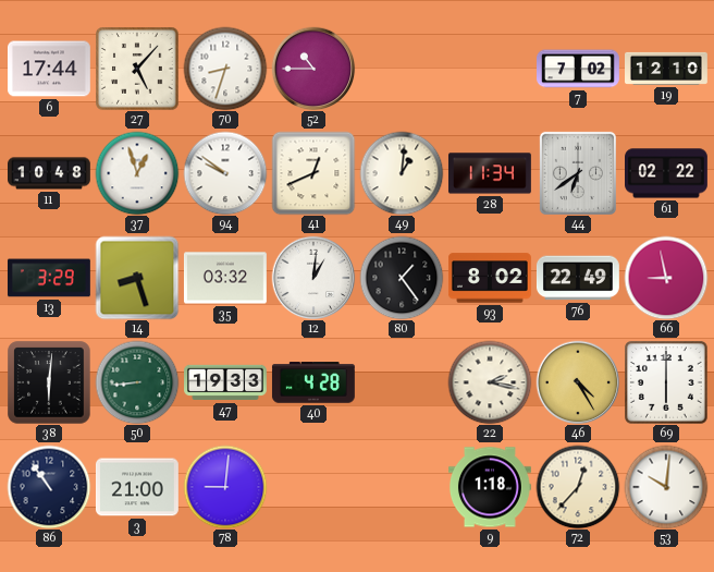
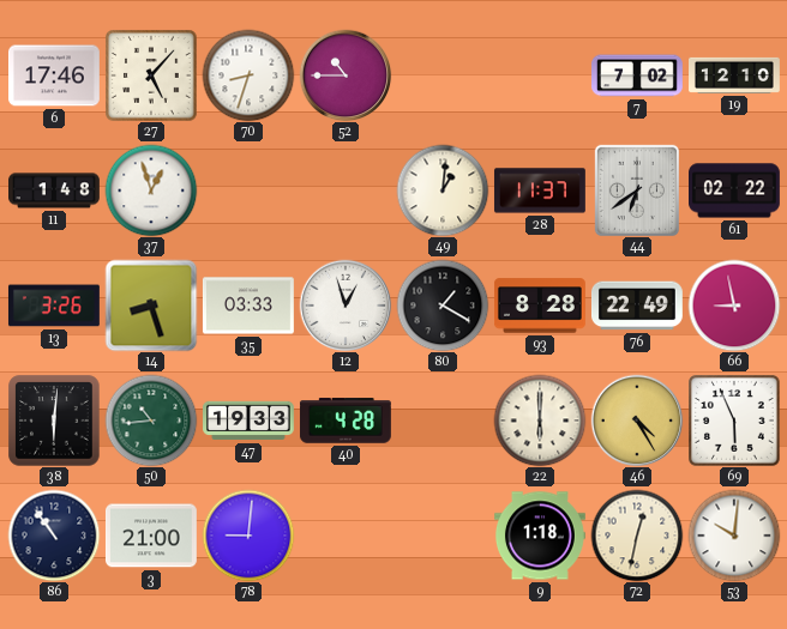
6: 17:44 -> 17:46
11: 10:48 -> 1:48
94: 9:51 -> none
41: 12:41 -> none
28: 11:34 -> 11:37
13: 3:29 -> 3:26
35: 03:32 -> 03:33
12: 1:01 -> 12:57
80: 1:24 -> 1:20
93: 8:02 -> 8:28
50: 8:44 -> 10:44
22: 2:17 -> 6:00
69: 6:00 -> 5:56
72: 12:37 -> 12:32
